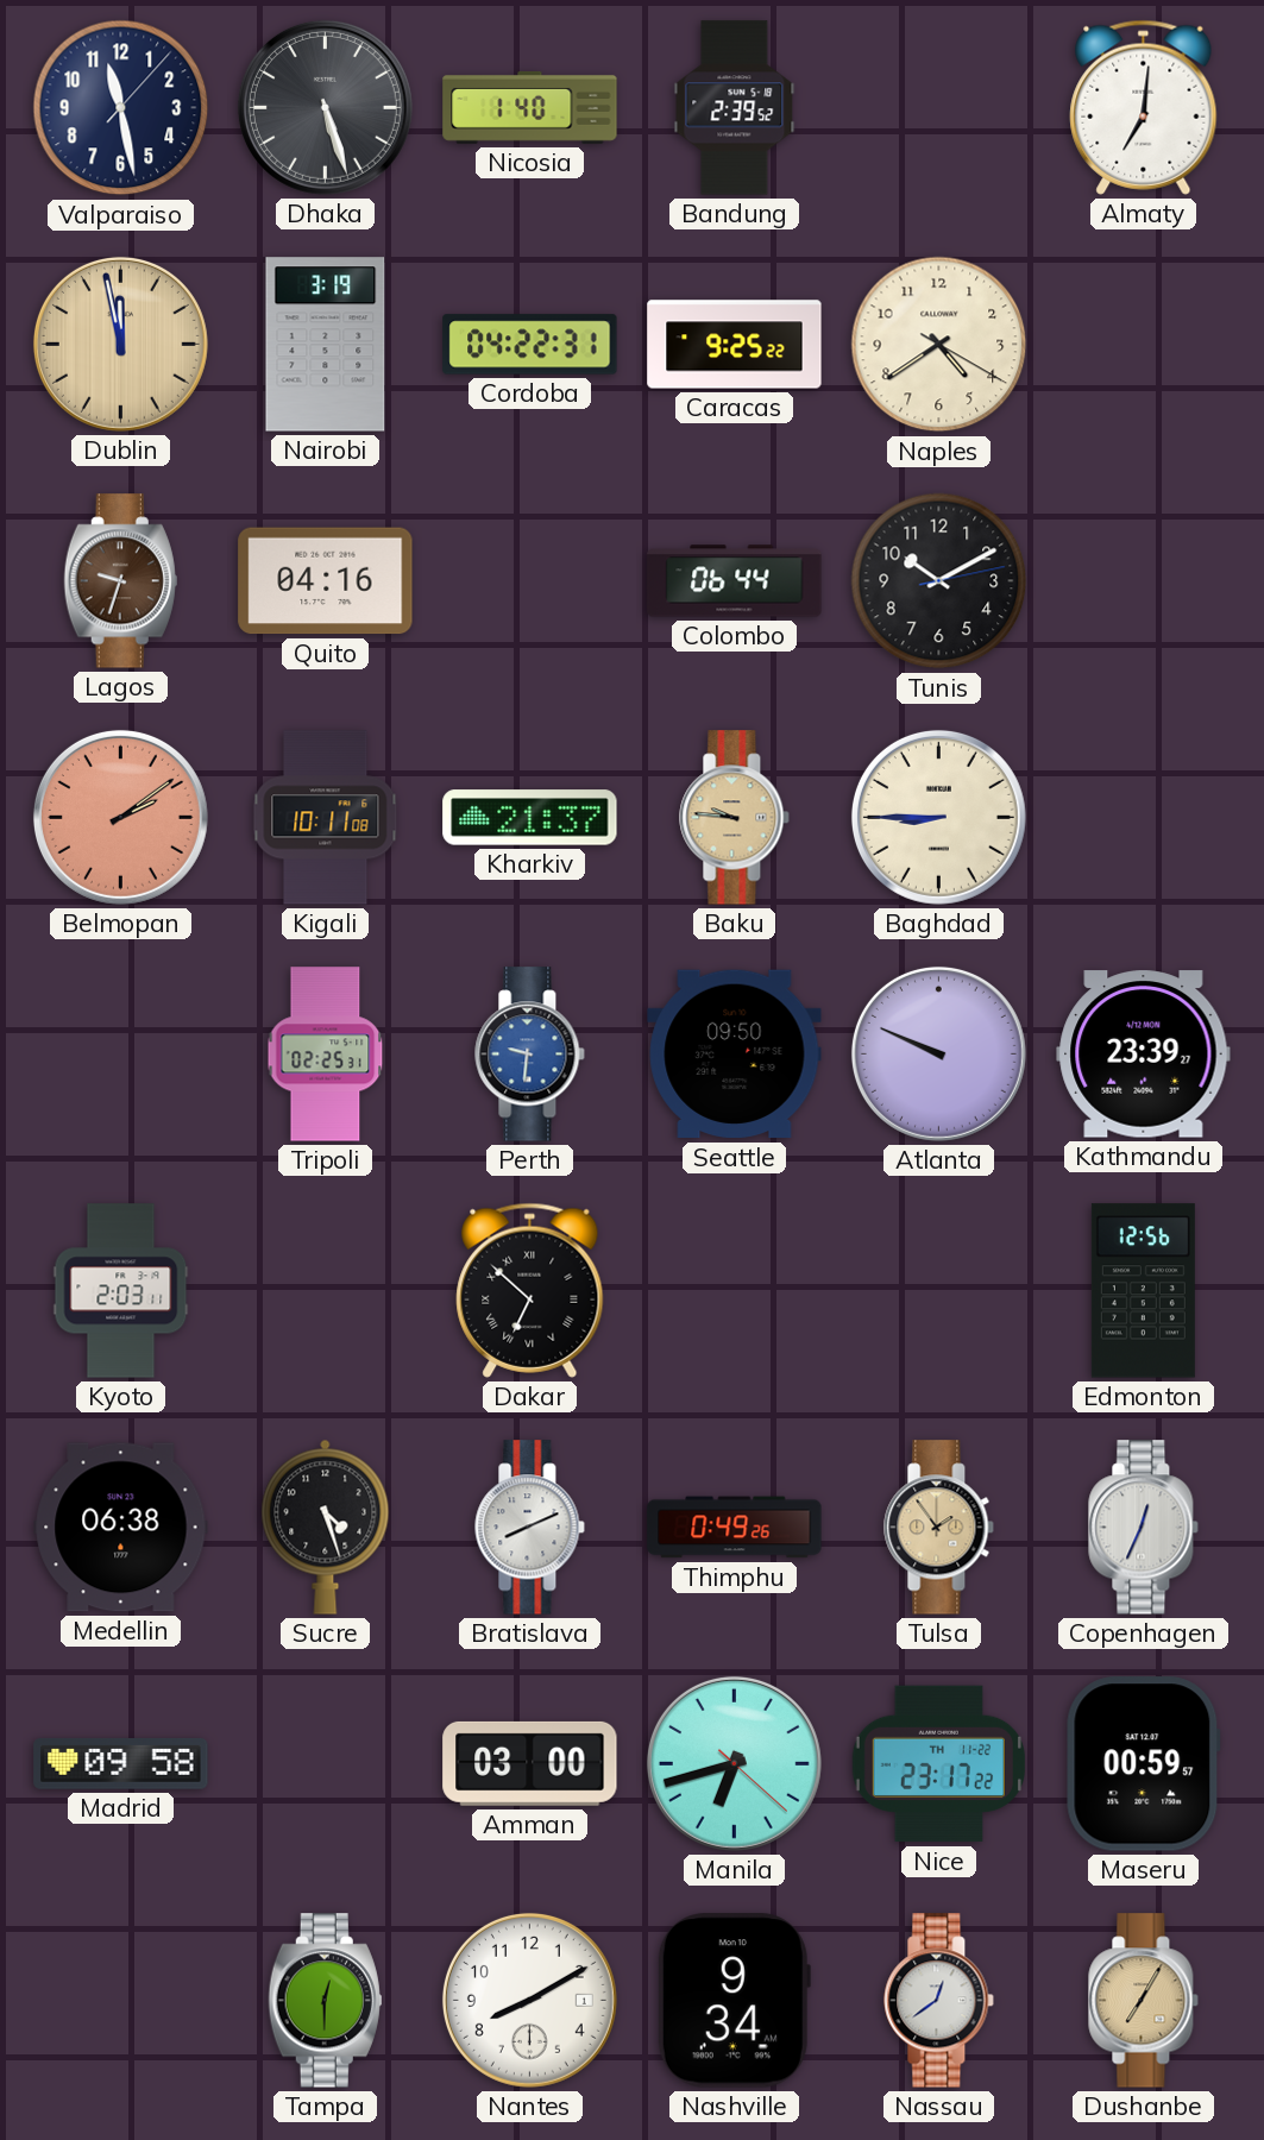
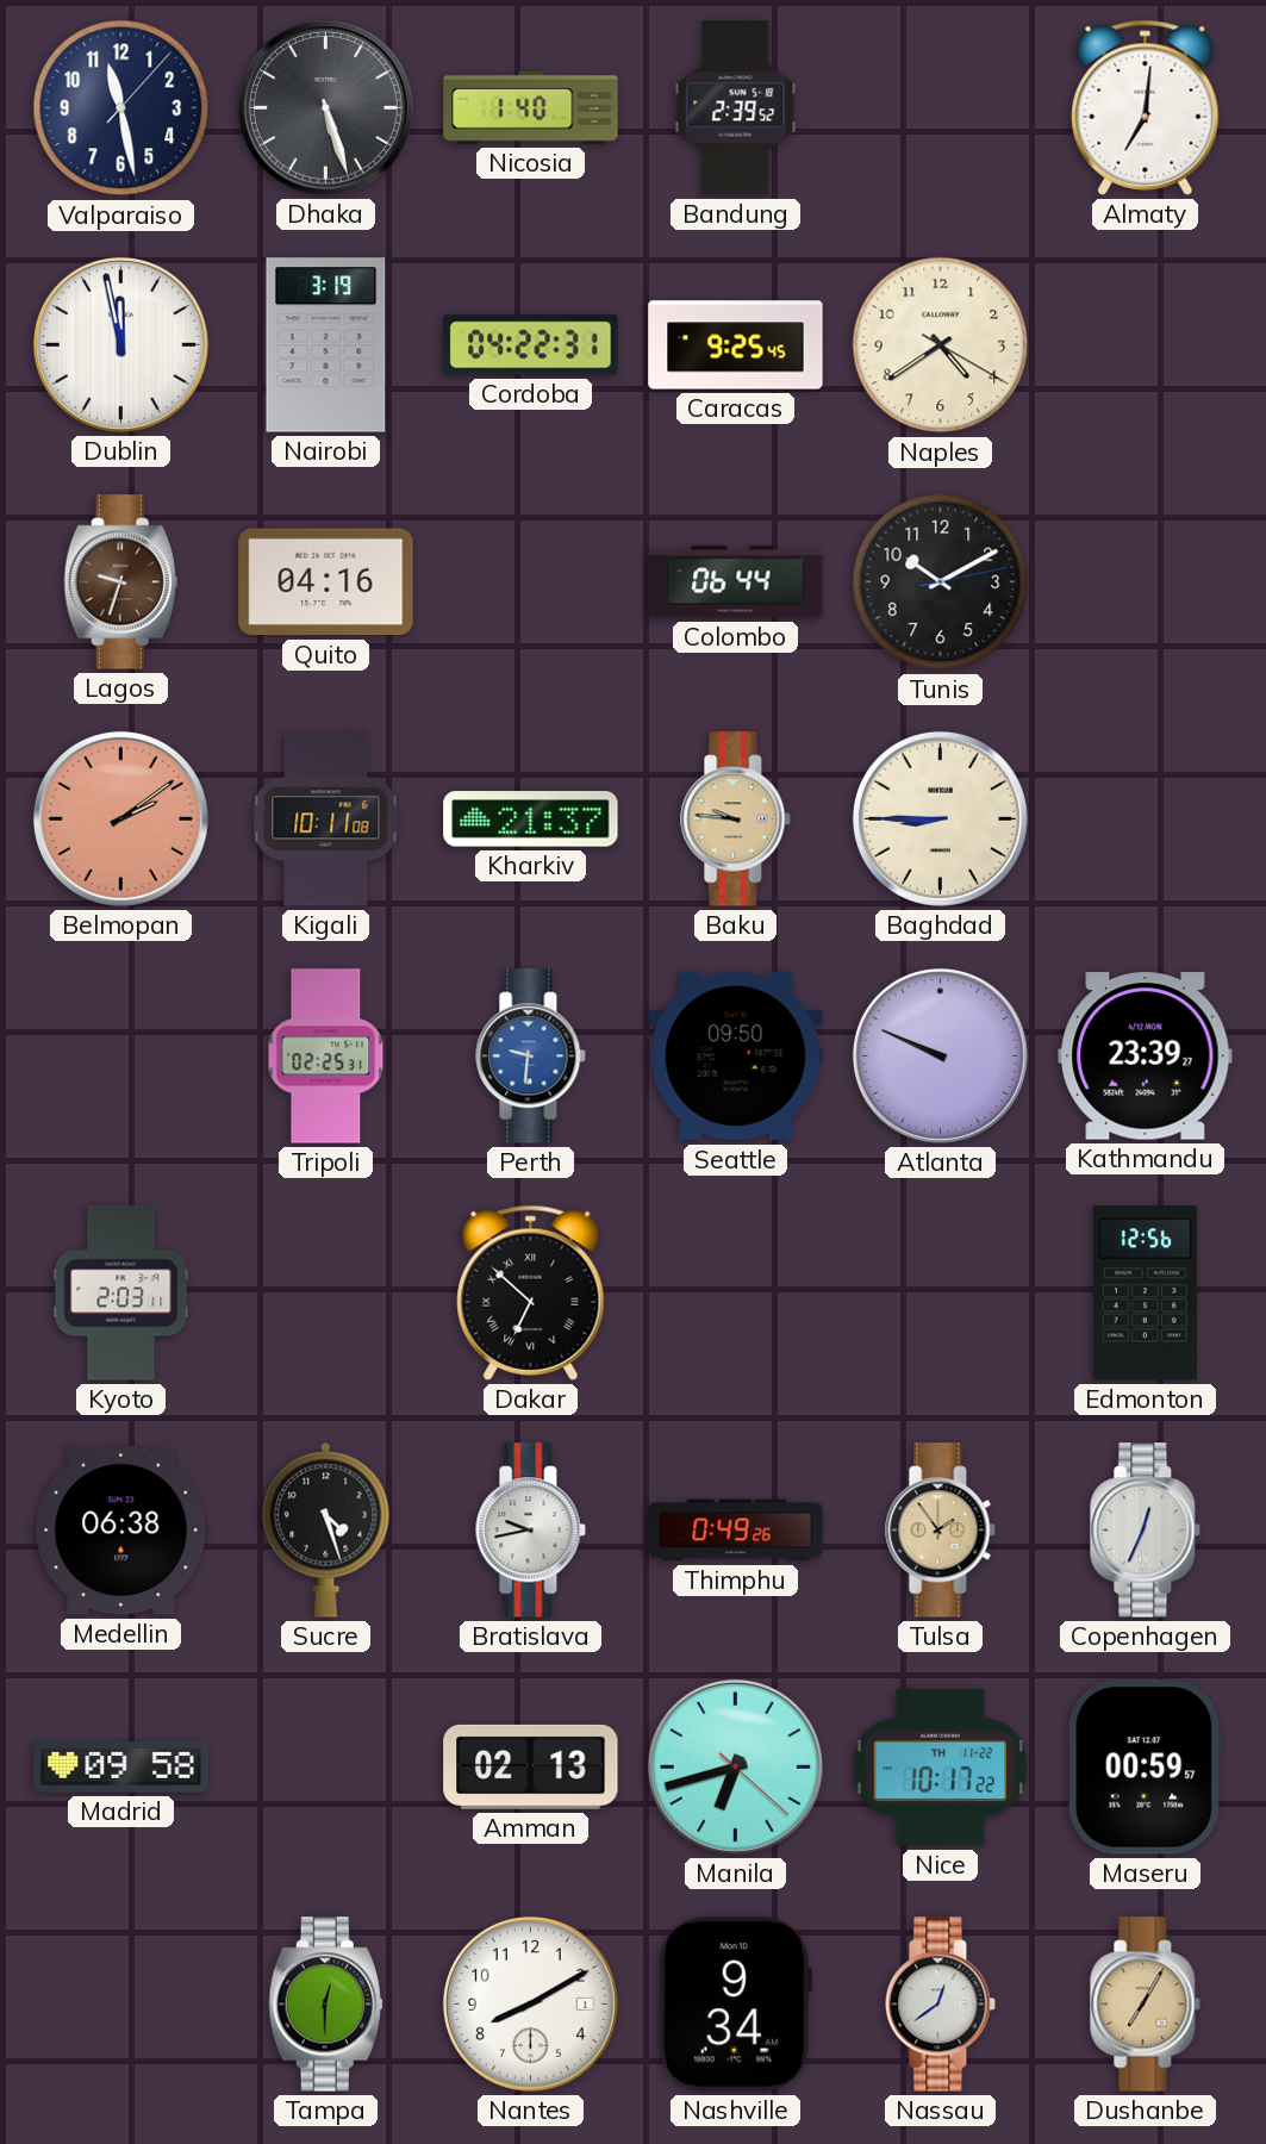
Dublin dial: champagne -> white
Caracas: 9:25:22 -> 9:25:45
Bratislava: 8:11 -> 9:43
Amman: 03:00 -> 02:13
Nice: 23:17 -> 10:17
